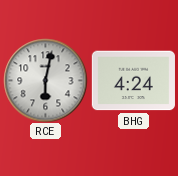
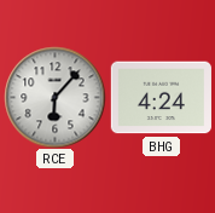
RCE: 6:02 -> 6:07
